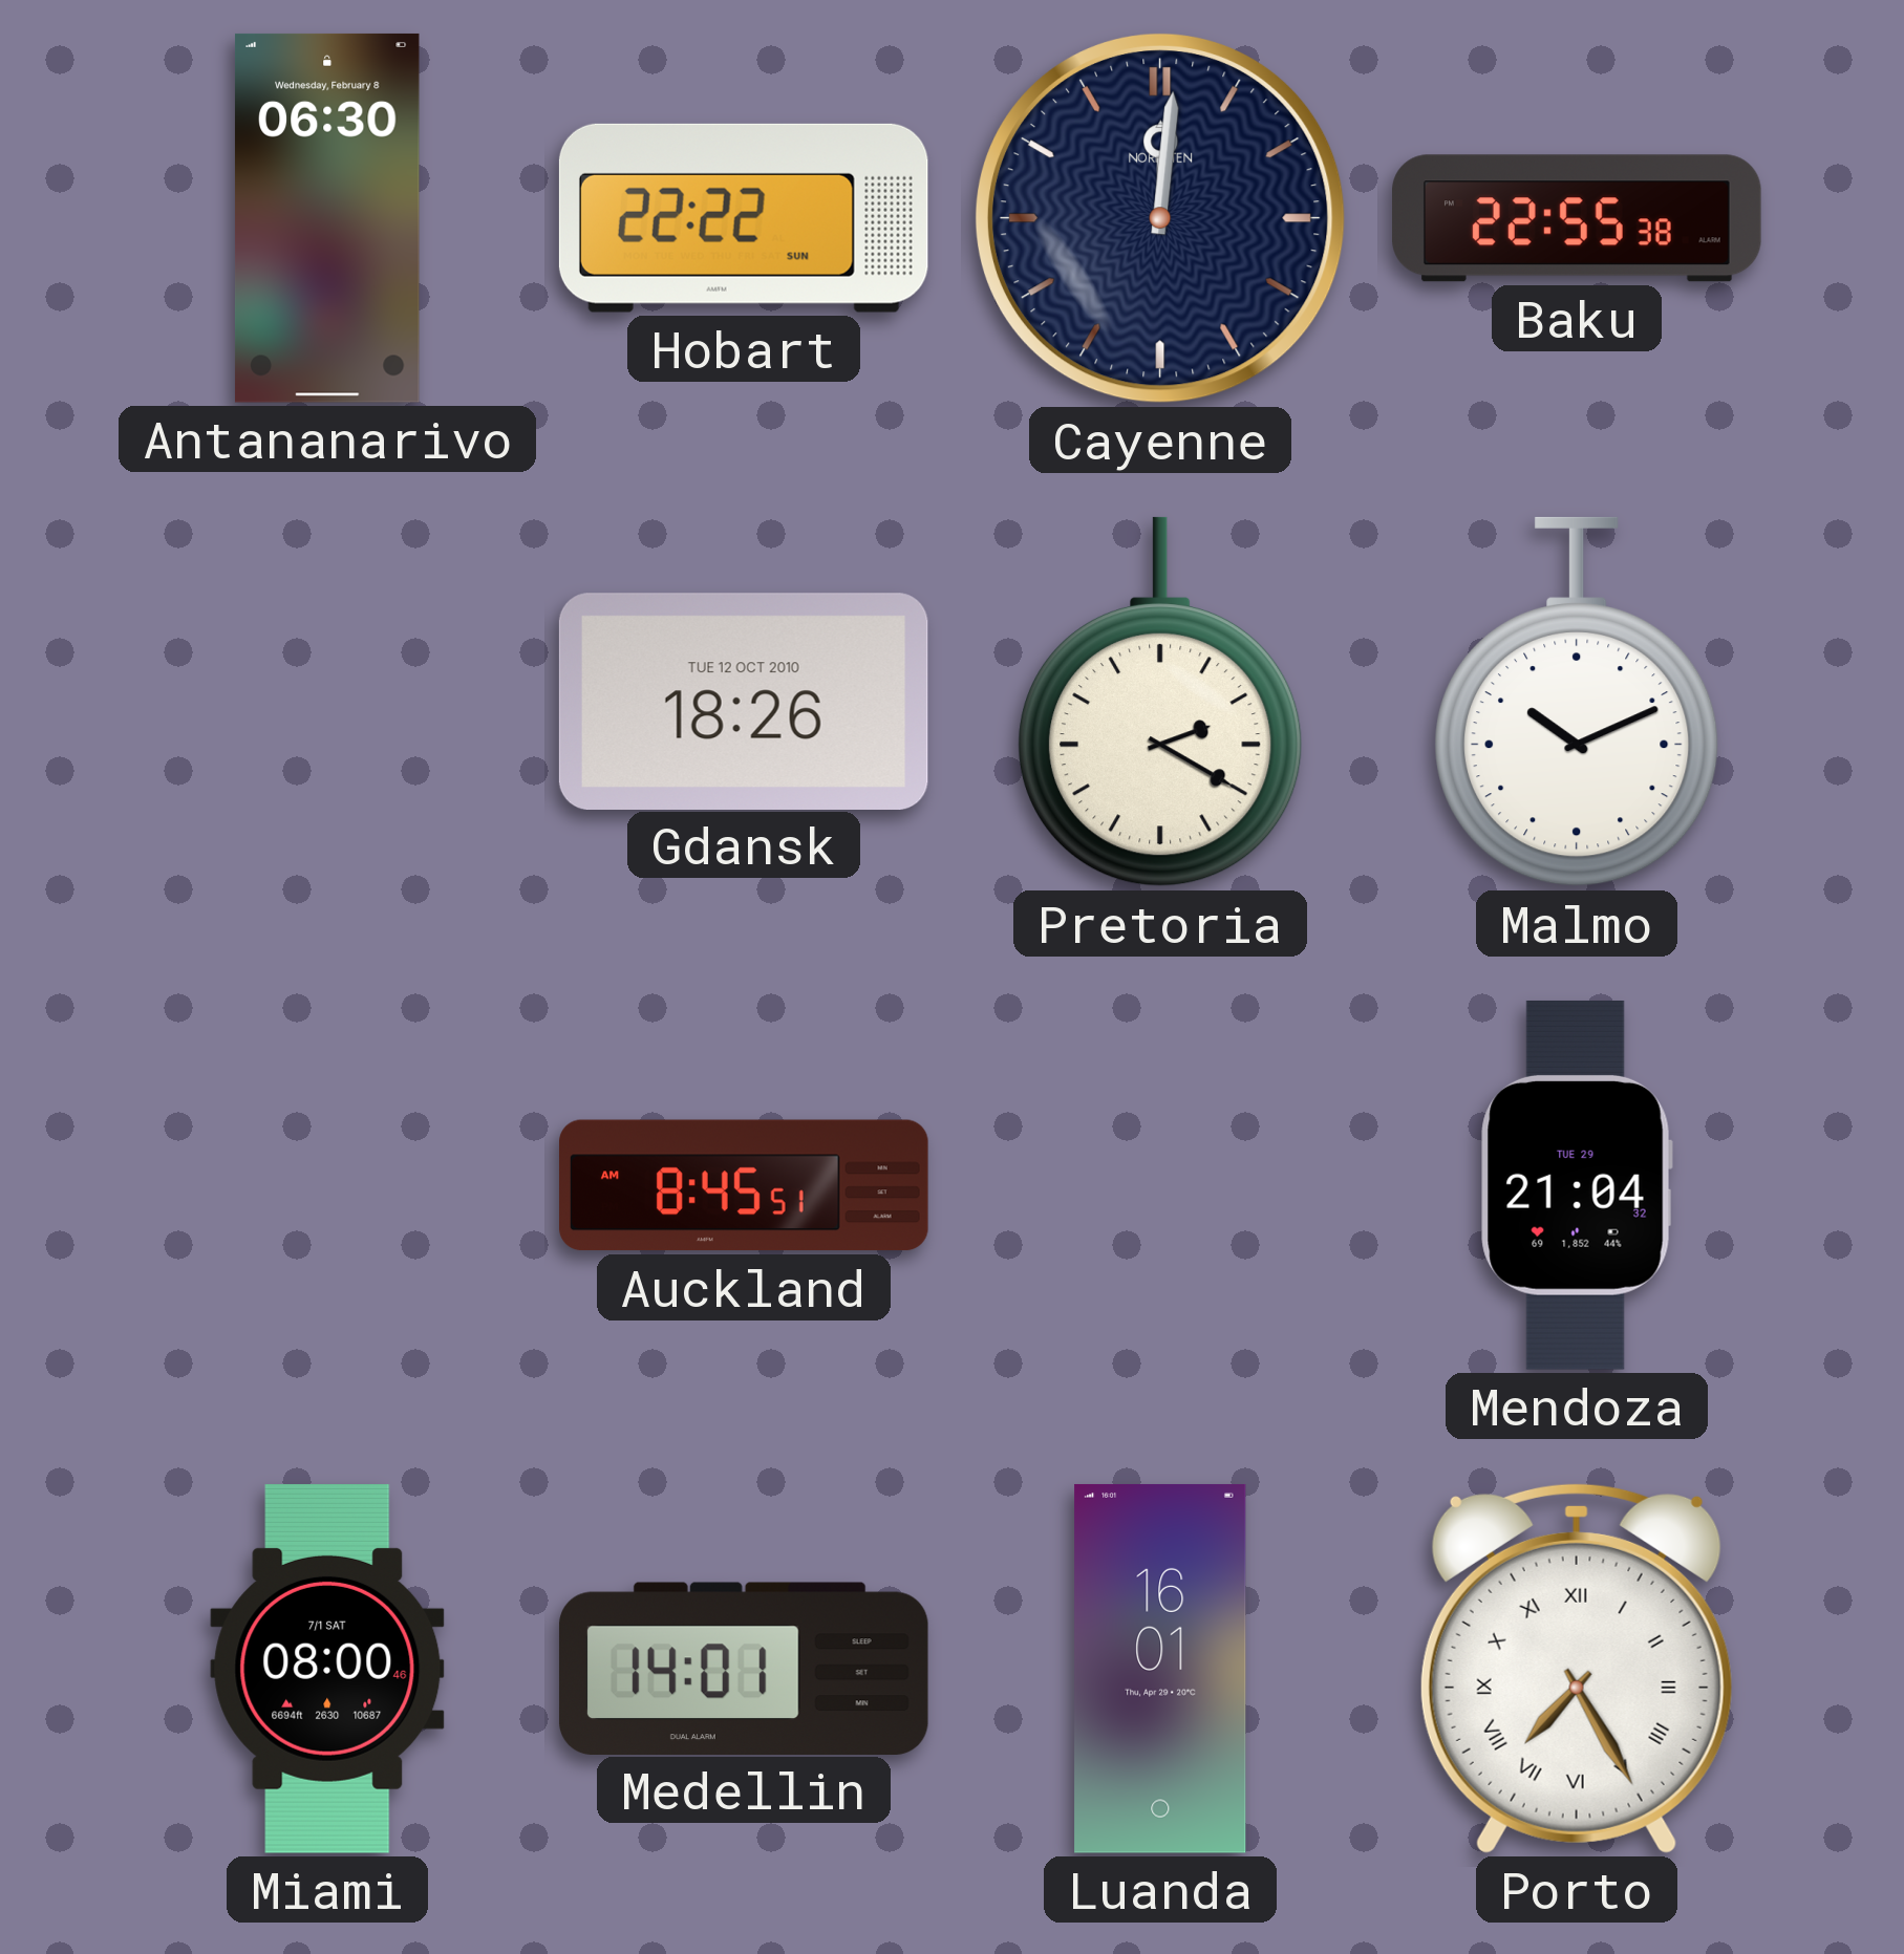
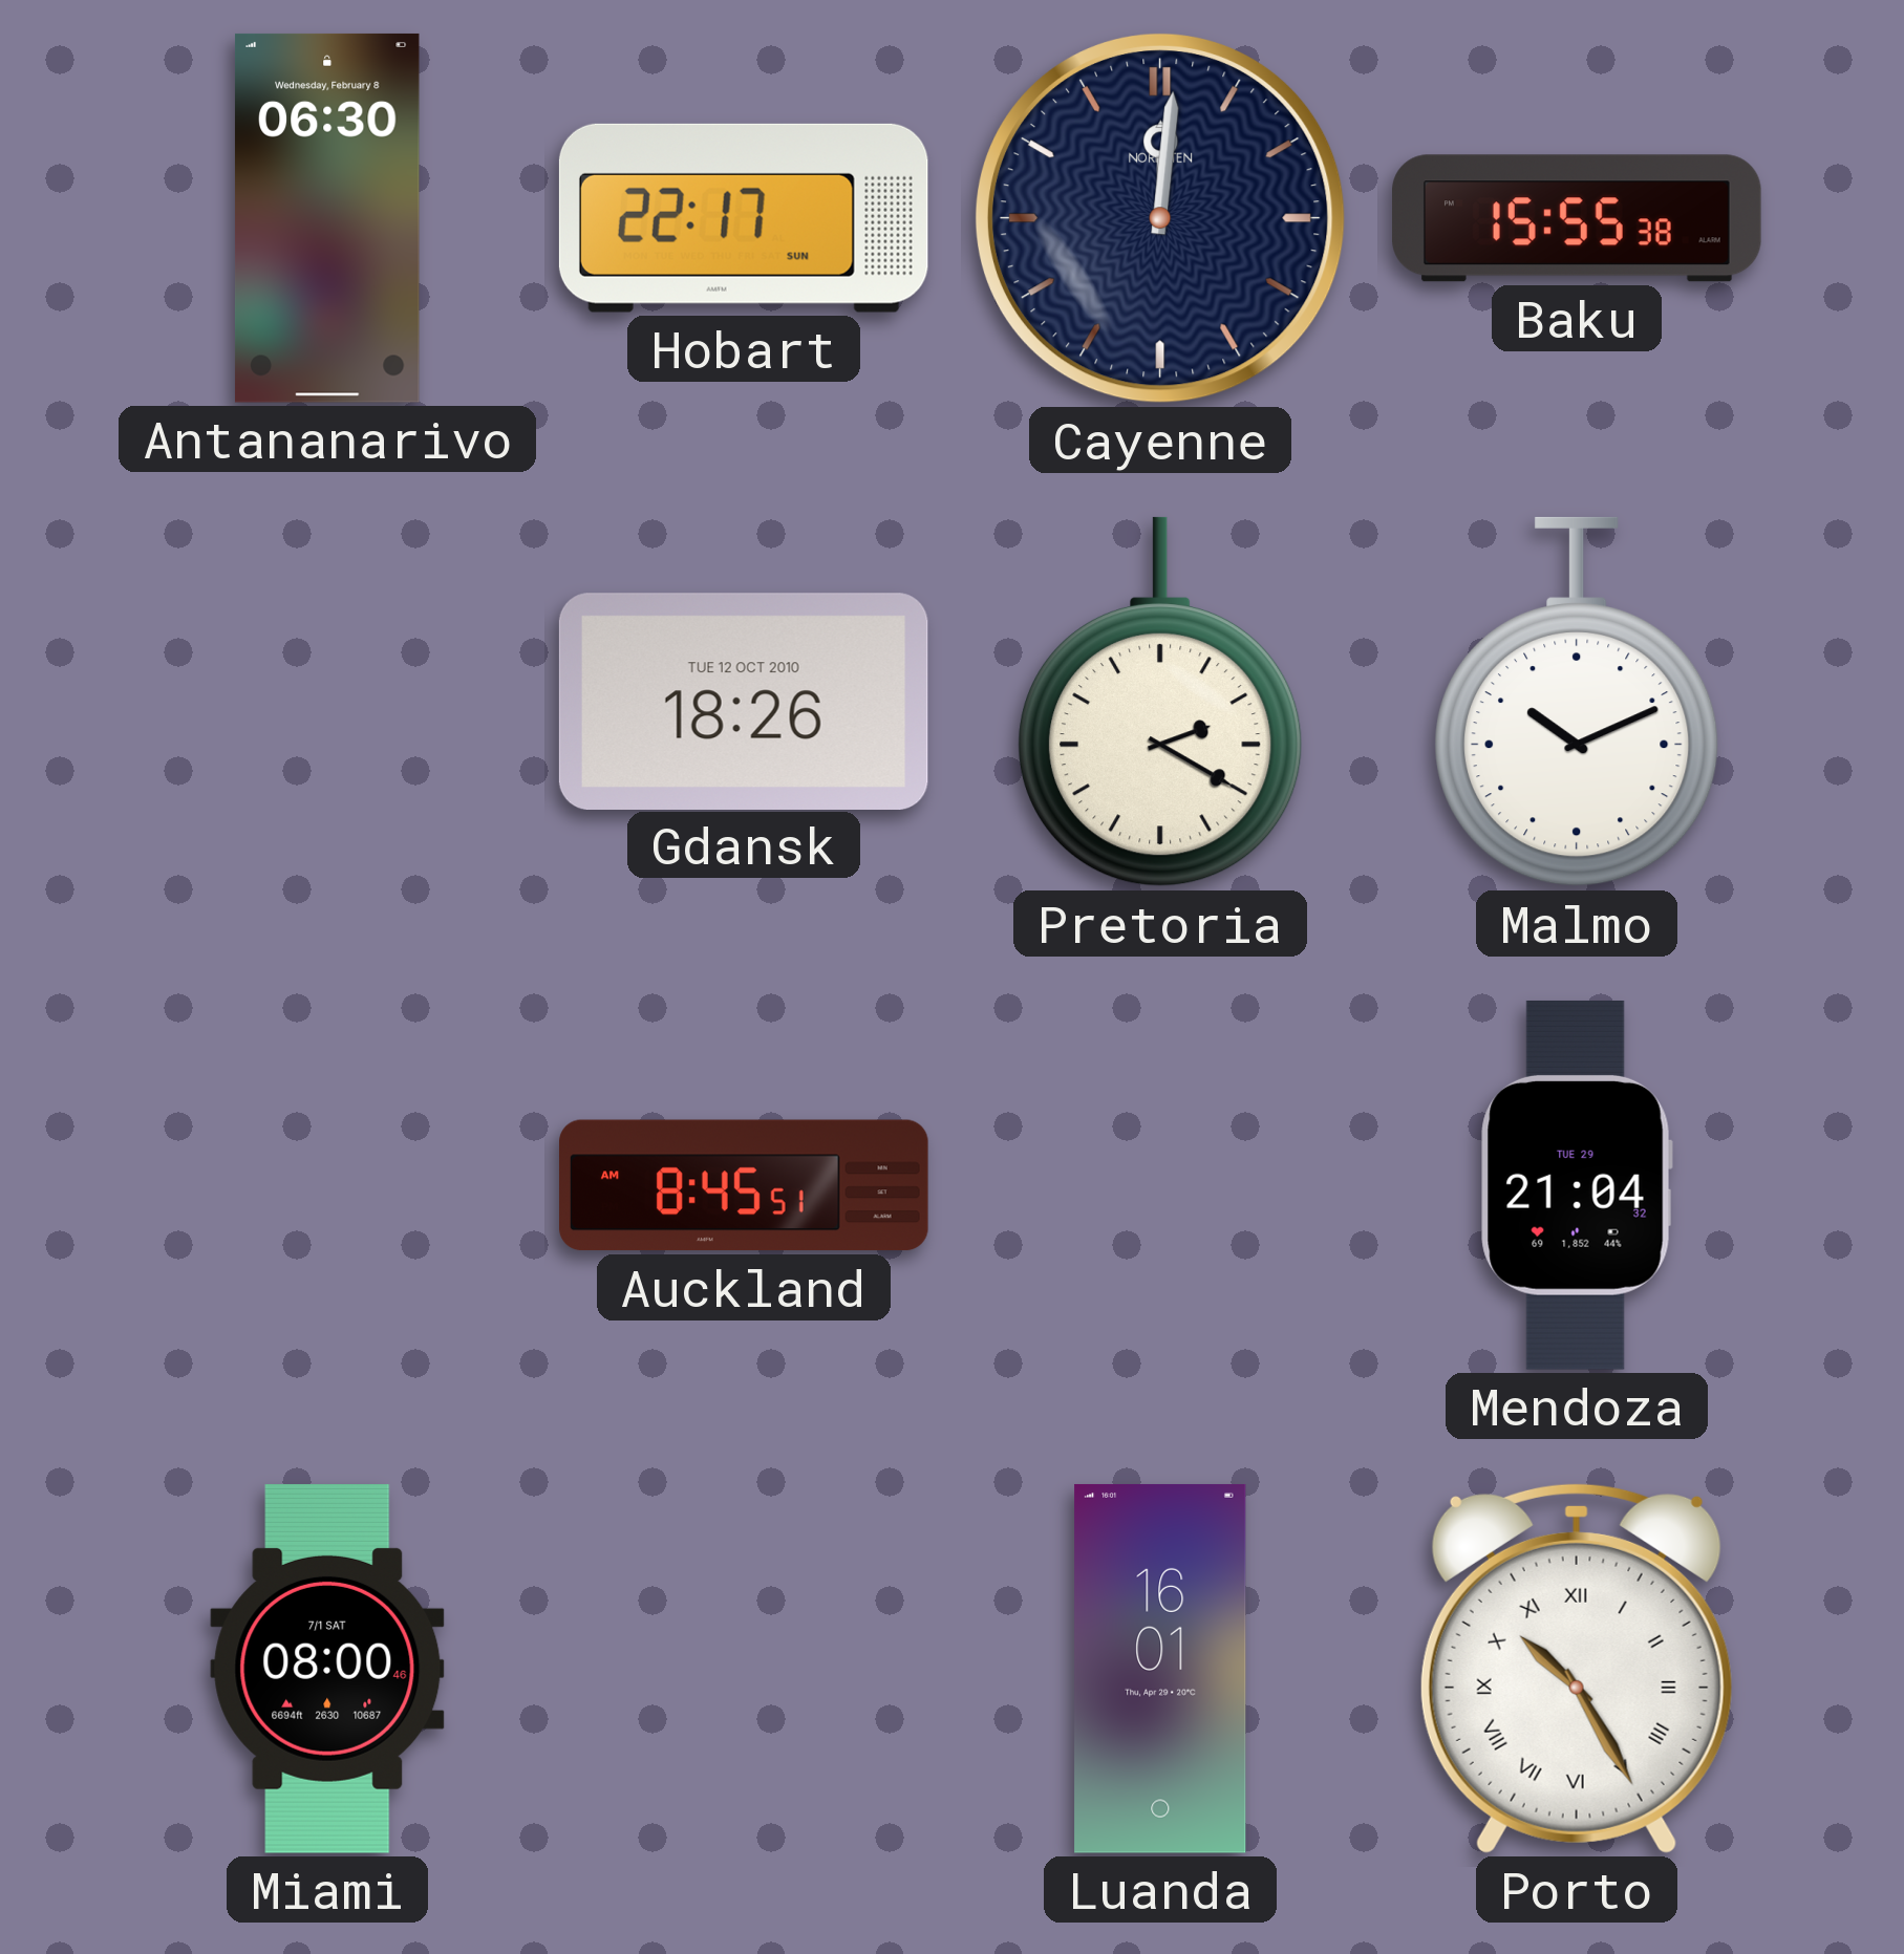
Hobart: 22:22 -> 22:17
Baku: 22:55 -> 15:55
Medellin: 14:01 -> none
Porto: 7:25 -> 10:25
